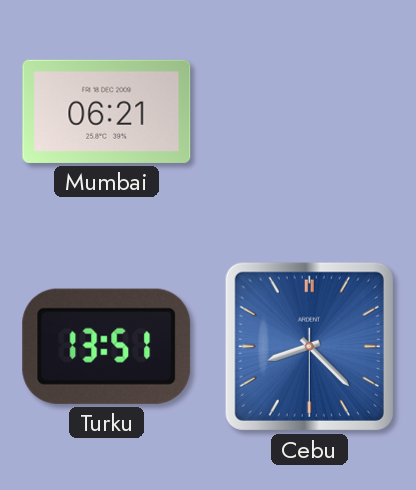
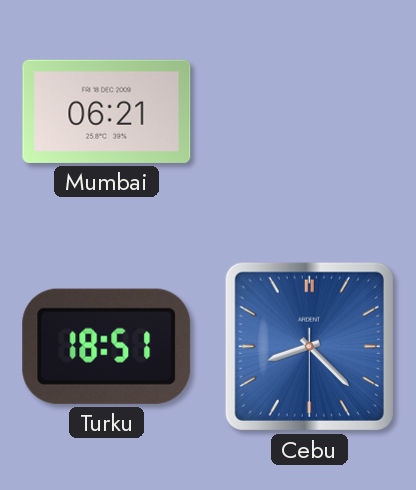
Turku: 13:51 -> 18:51
